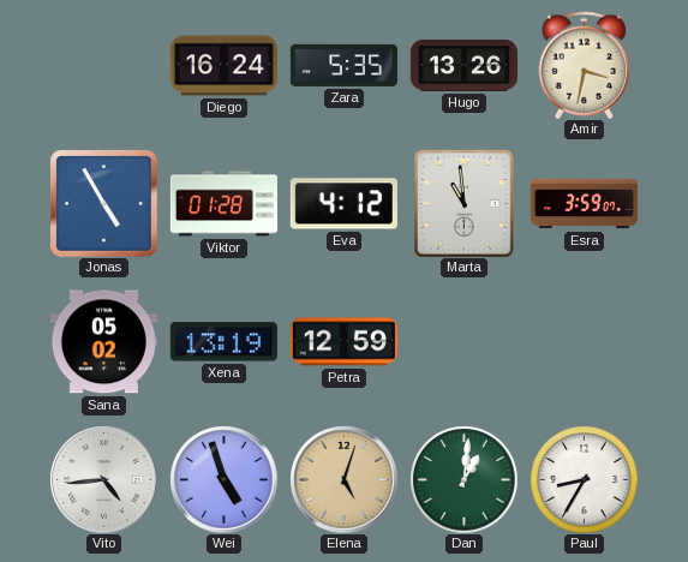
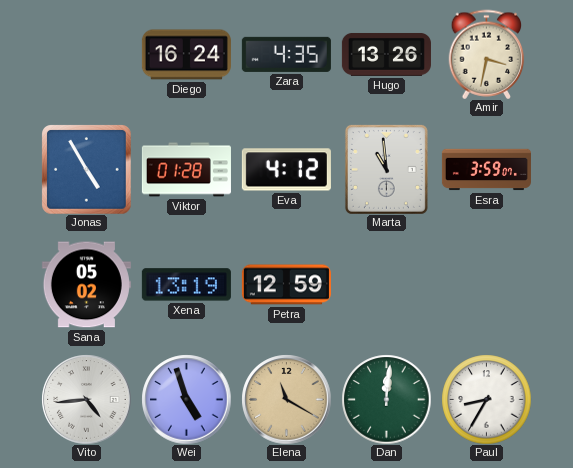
Zara: 5:35 -> 4:35
Elena: 5:03 -> 11:20
Dan: 1:01 -> 12:01
